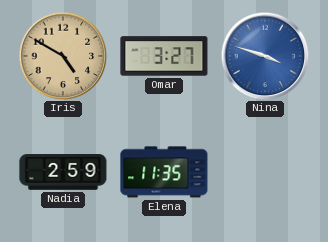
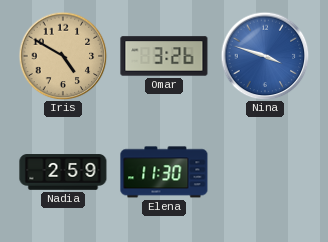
Omar: 3:27 -> 3:26
Elena: 11:35 -> 11:30
